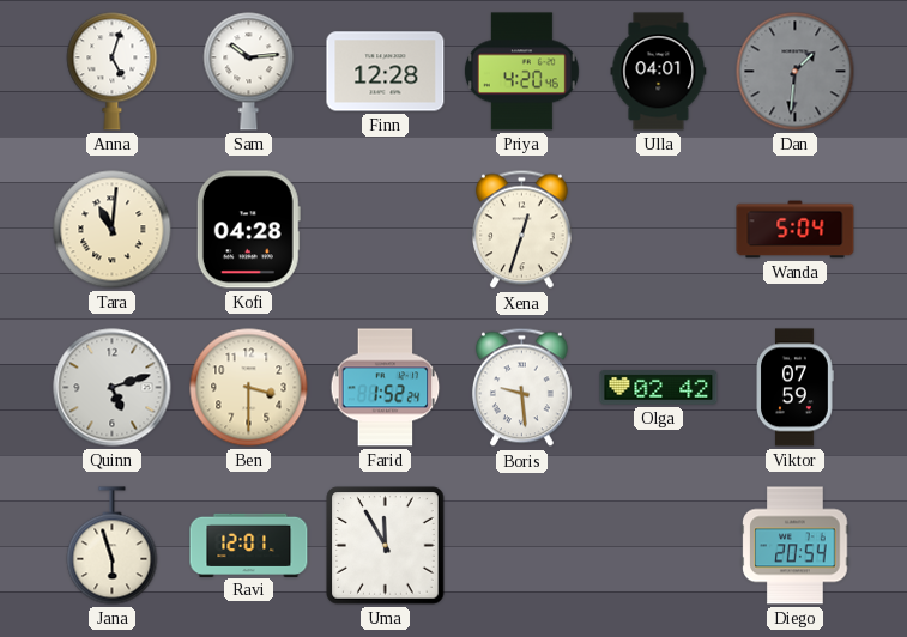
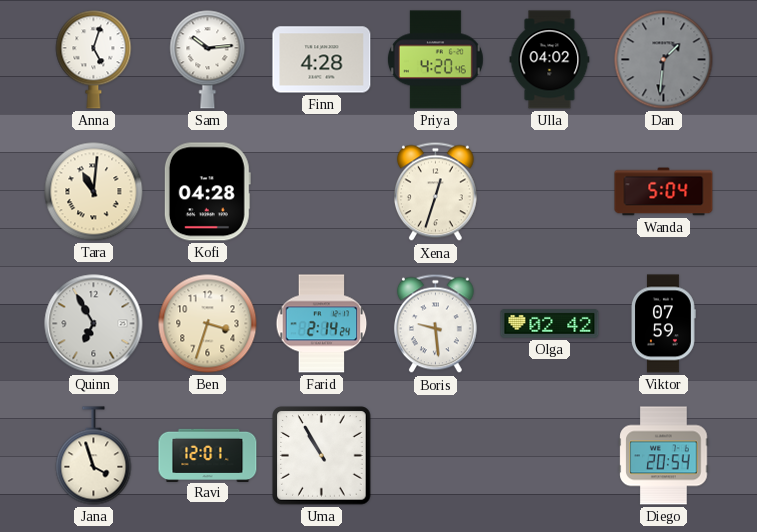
Finn: 12:28 -> 4:28
Ulla: 04:01 -> 04:02
Quinn: 5:12 -> 6:55
Ben: 3:30 -> 3:33
Farid: 1:52 -> 2:14
Jana: 5:57 -> 3:57
Uma: 11:55 -> 10:55
